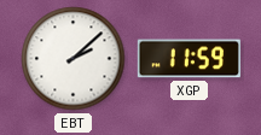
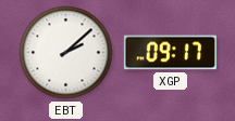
XGP: 11:59 -> 09:17
